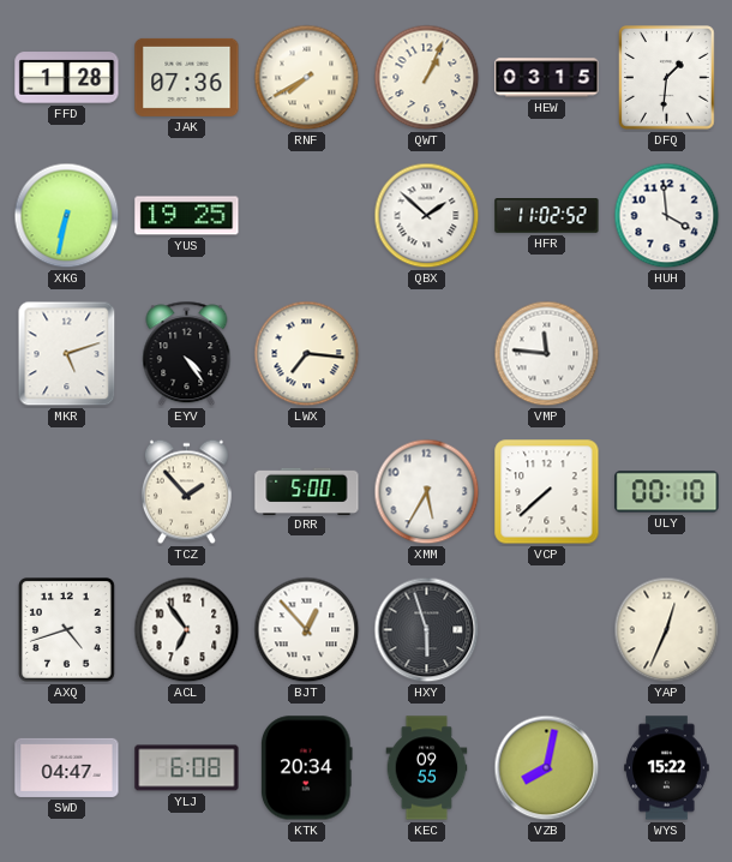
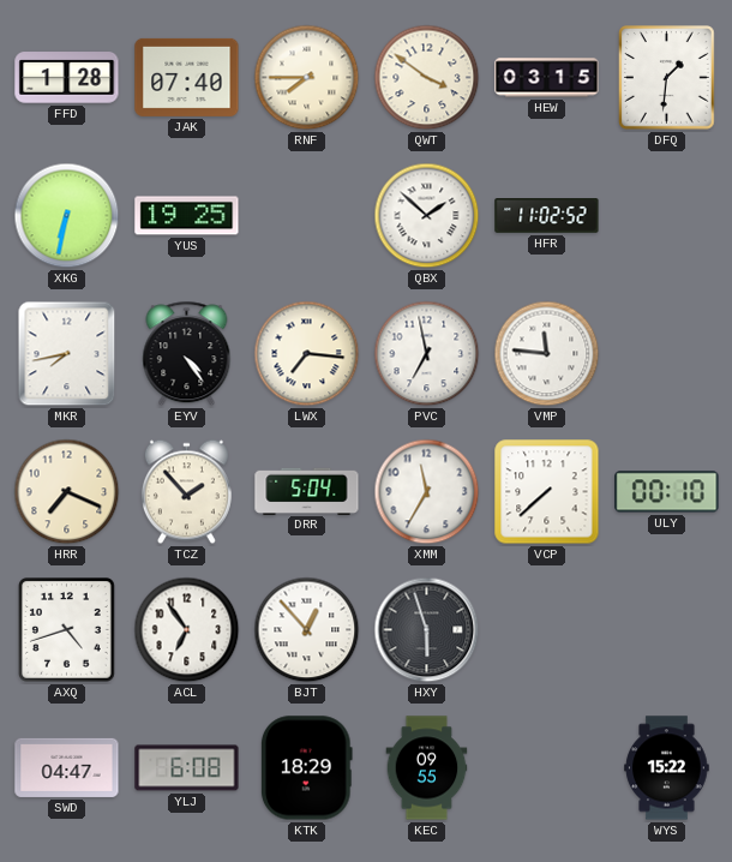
JAK: 07:36 -> 07:40
RNF: 7:40 -> 7:45
QWT: 1:04 -> 3:51
HUH: 3:59 -> none
MKR: 5:12 -> 7:43
PVC: none -> 6:58
HRR: none -> 7:19
DRR: 5:00 -> 5:04
XMM: 5:35 -> 11:35
YAP: 12:34 -> none
KTK: 20:34 -> 18:29
VZB: 8:02 -> none
